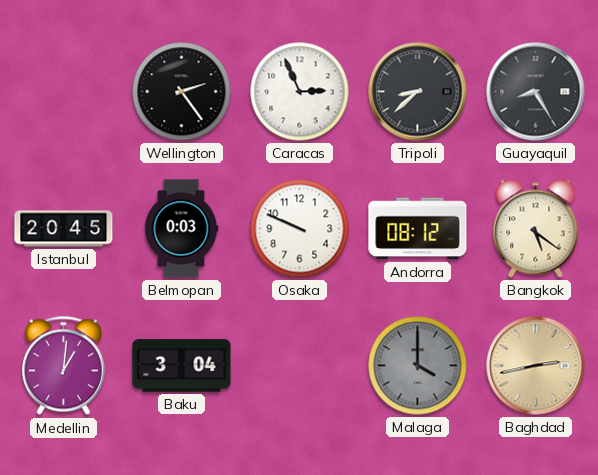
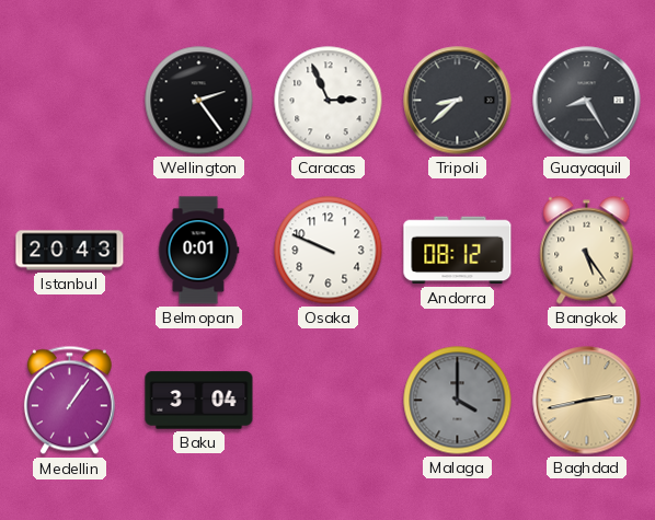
Istanbul: 20:45 -> 20:43
Belmopan: 0:03 -> 0:01
Bangkok: 5:21 -> 5:24
Medellin: 1:01 -> 1:06
